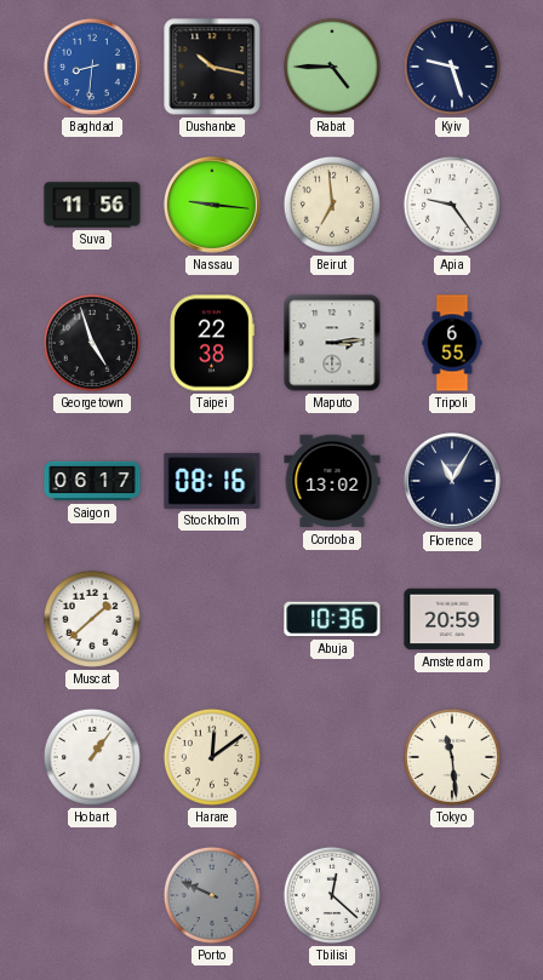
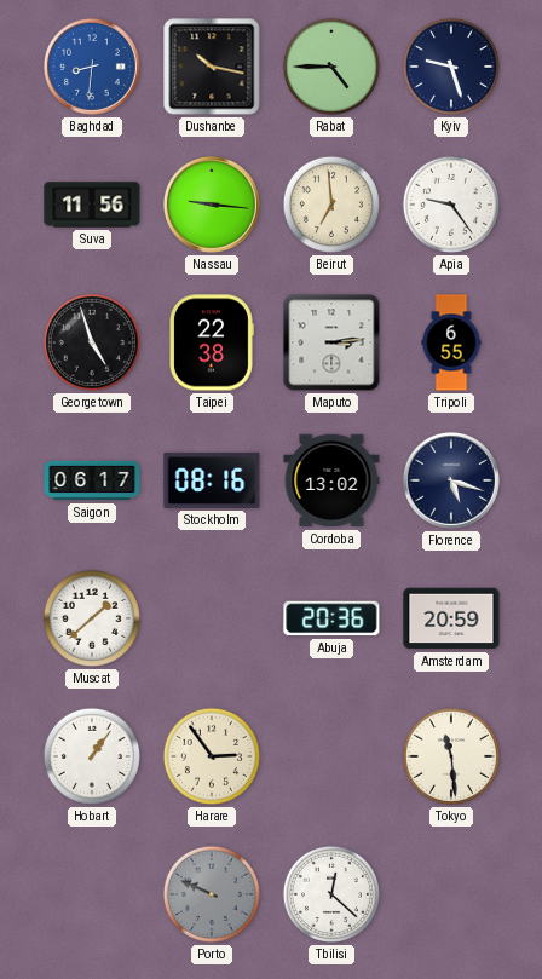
Florence: 11:05 -> 5:18
Abuja: 10:36 -> 20:36
Harare: 12:09 -> 2:54
